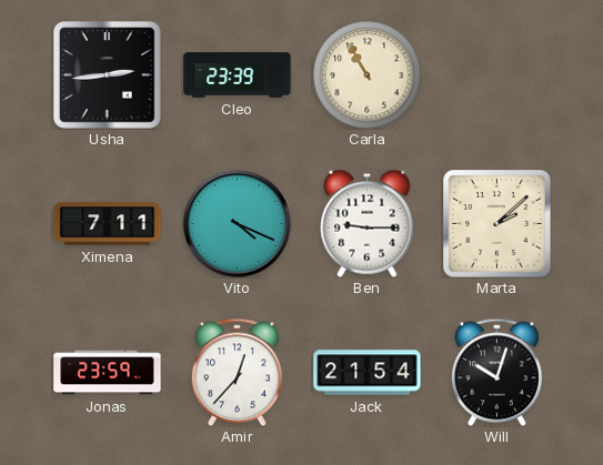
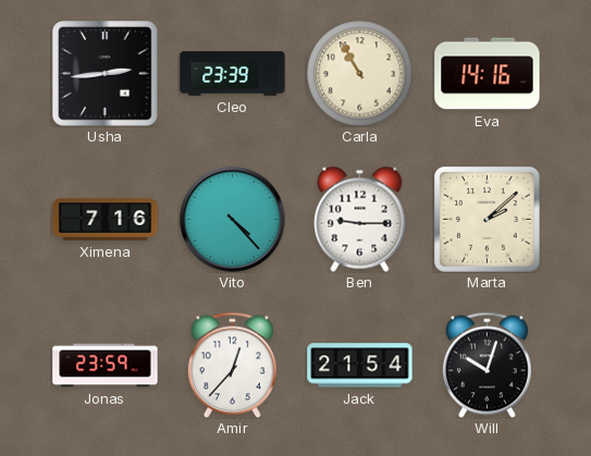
Eva: none -> 14:16
Ximena: 7:11 -> 7:16
Vito: 4:19 -> 4:23
